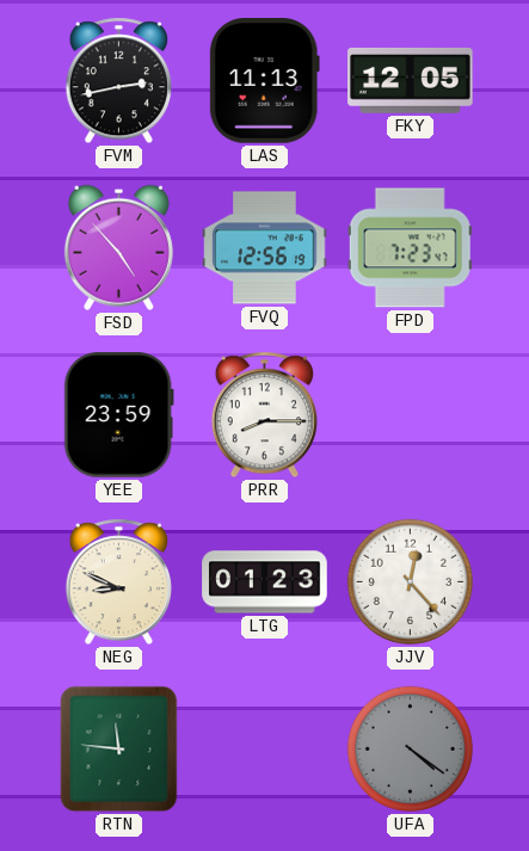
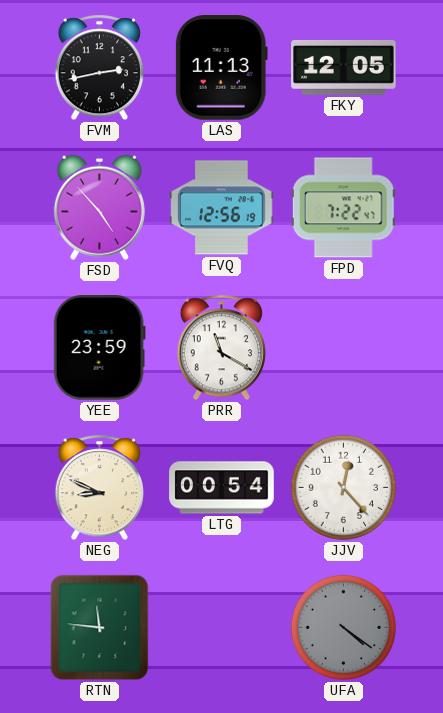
FPD: 7:23 -> 7:22
PRR: 8:15 -> 11:20
LTG: 01:23 -> 00:54
